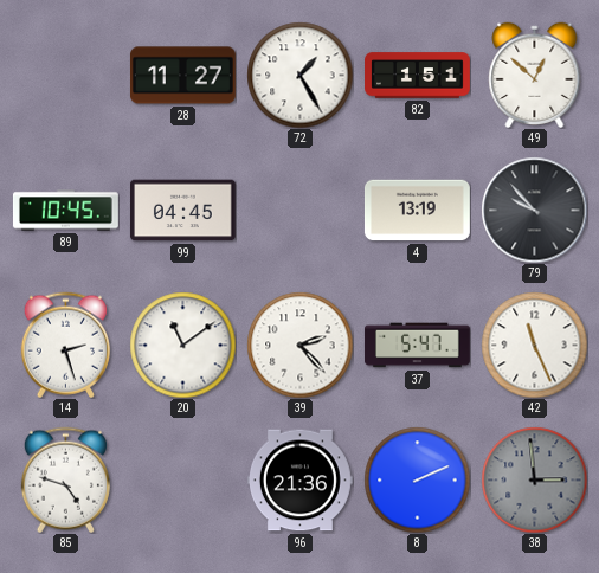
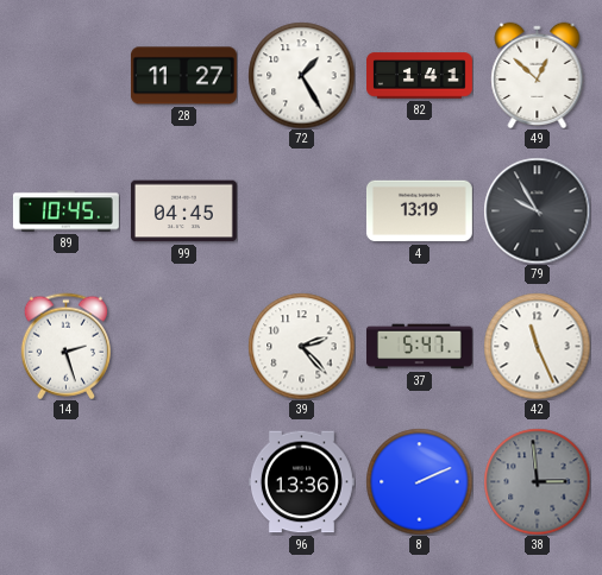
82: 1:51 -> 1:41
79: 9:53 -> 9:55
20: 11:09 -> none
85: 4:48 -> none
96: 21:36 -> 13:36
